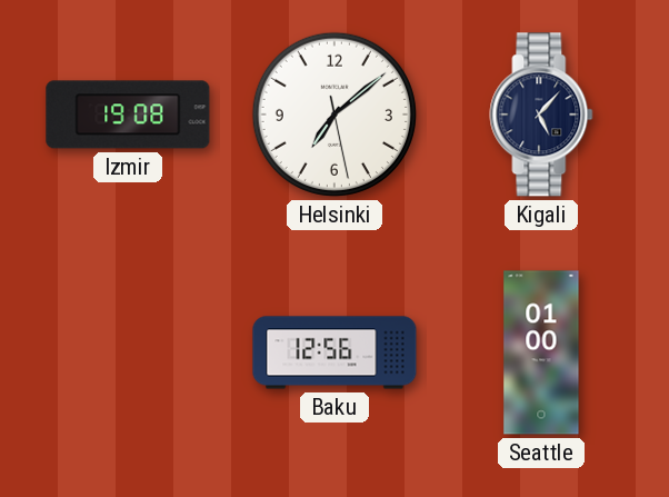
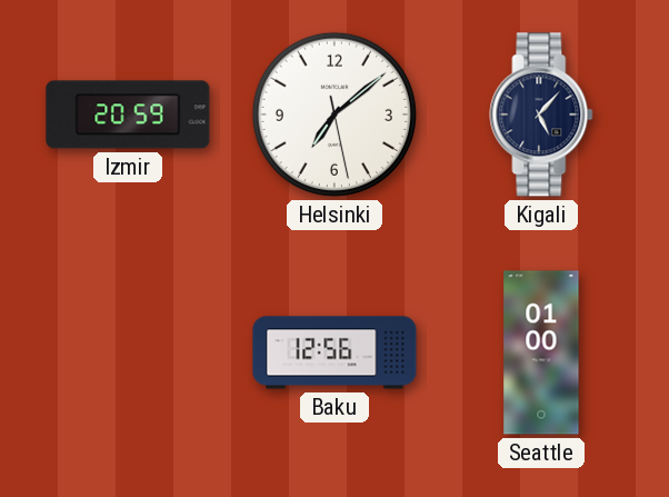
Izmir: 19:08 -> 20:59
